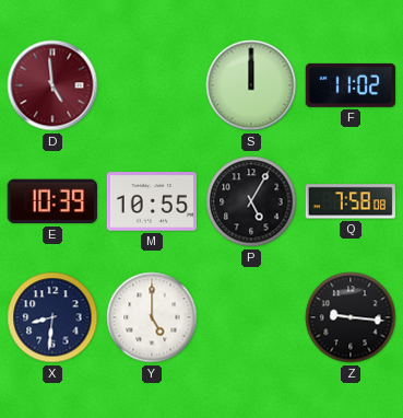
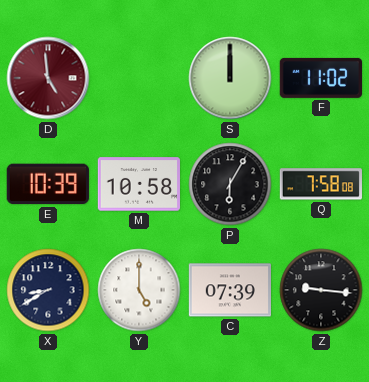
M: 10:55 -> 10:58
P: 5:05 -> 6:05
X: 8:31 -> 8:40
C: none -> 07:39
